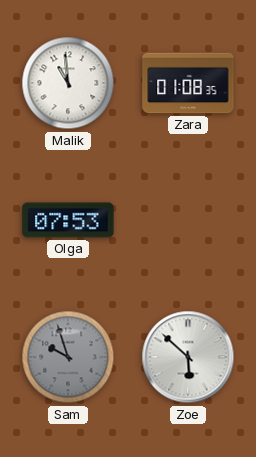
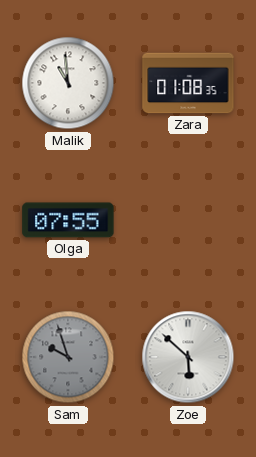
Olga: 07:53 -> 07:55
